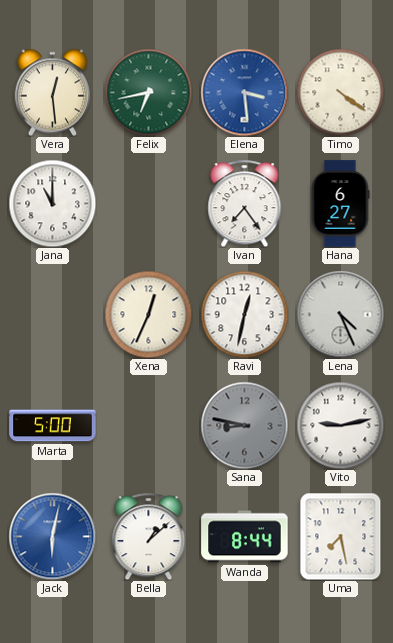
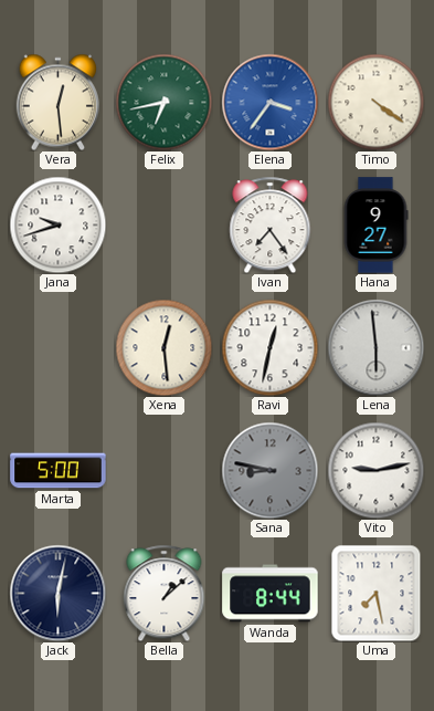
Elena: 3:29 -> 3:36
Jana: 11:00 -> 9:42
Hana: 6:27 -> 9:27
Xena: 12:34 -> 12:29
Lena: 4:26 -> 5:59
Jack dial: blue -> navy
